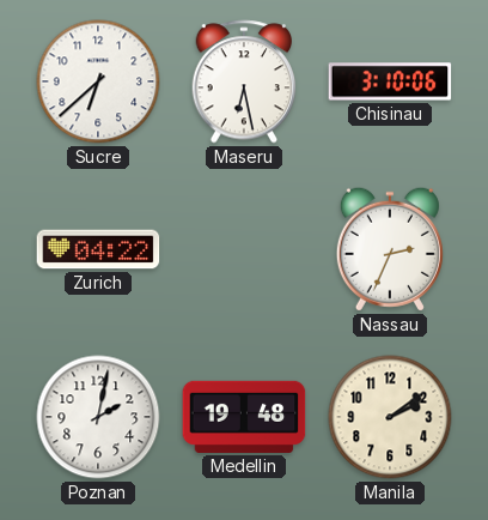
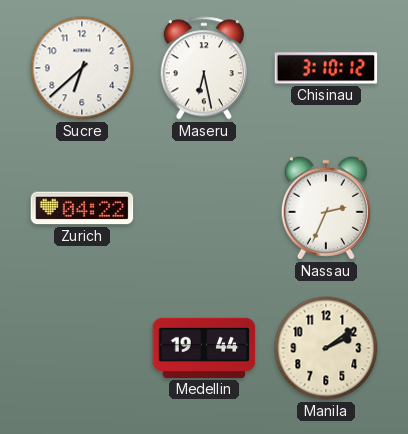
Chisinau: 3:10:06 -> 3:10:12
Poznan: 2:02 -> none
Medellin: 19:48 -> 19:44
